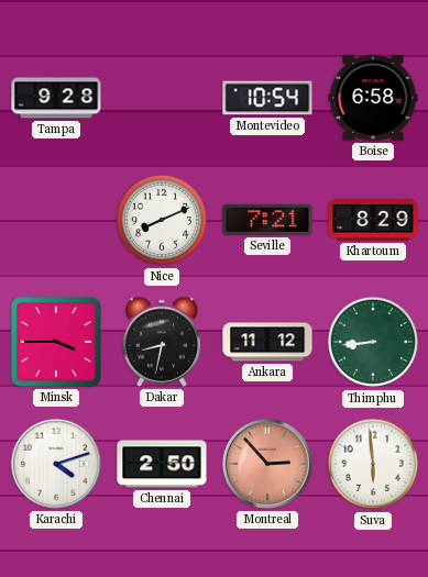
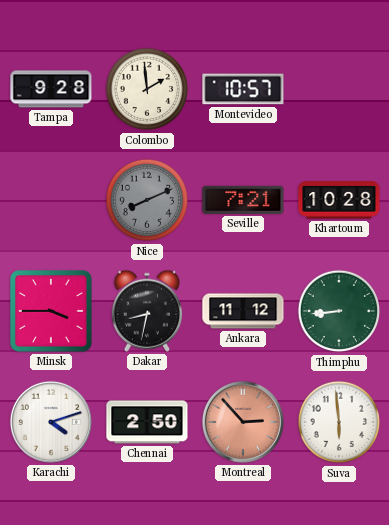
Colombo: none -> 1:59
Montevideo: 10:54 -> 10:57
Boise: 6:58 -> none
Nice dial: white -> grey
Khartoum: 8:29 -> 10:28
